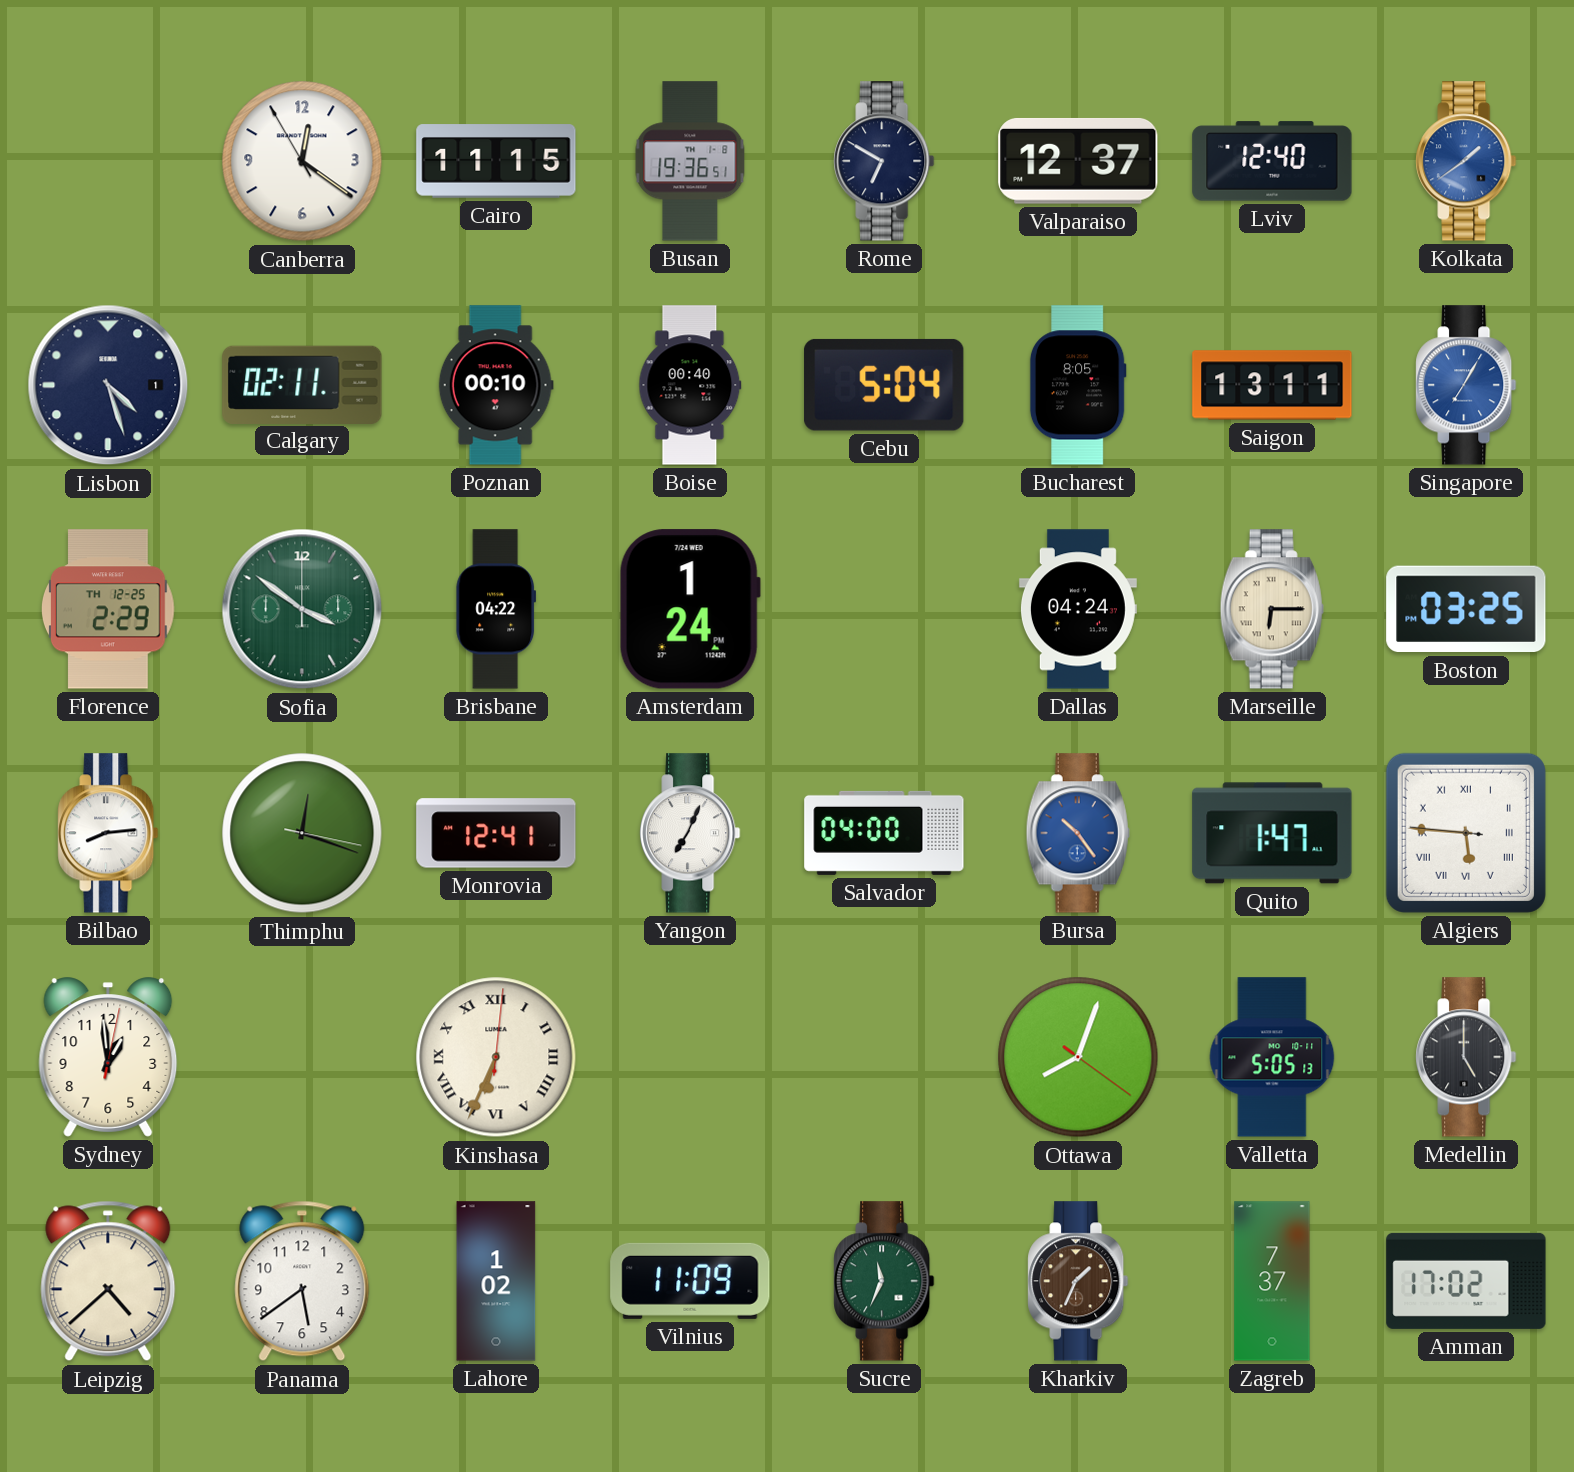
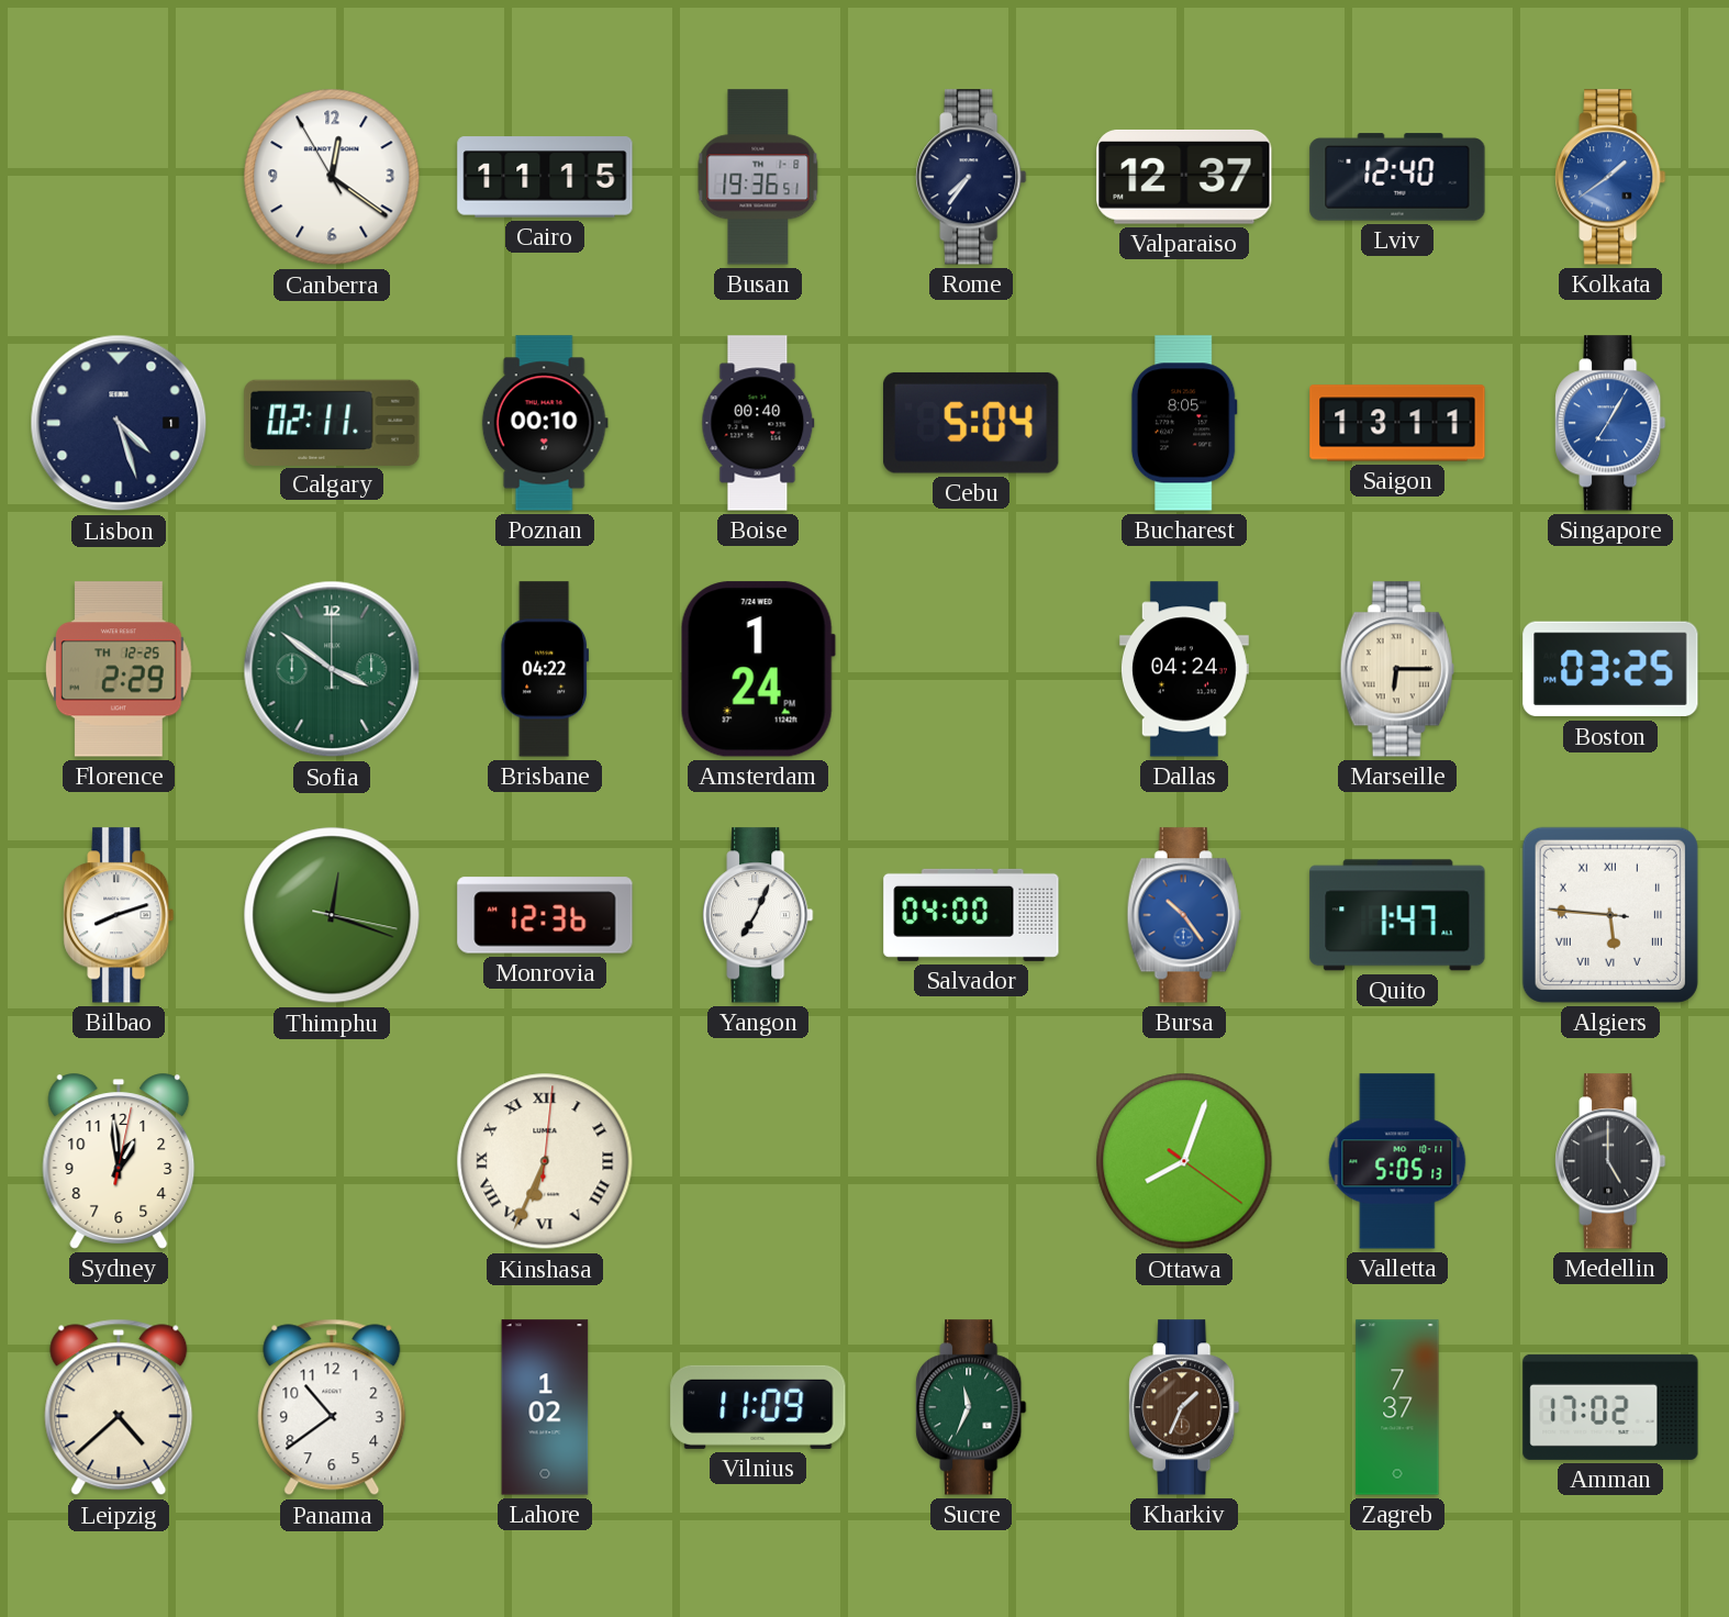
Rome: 6:50 -> 7:36
Bilbao: 8:14 -> 8:12
Monrovia: 12:41 -> 12:36
Panama: 5:39 -> 10:39
